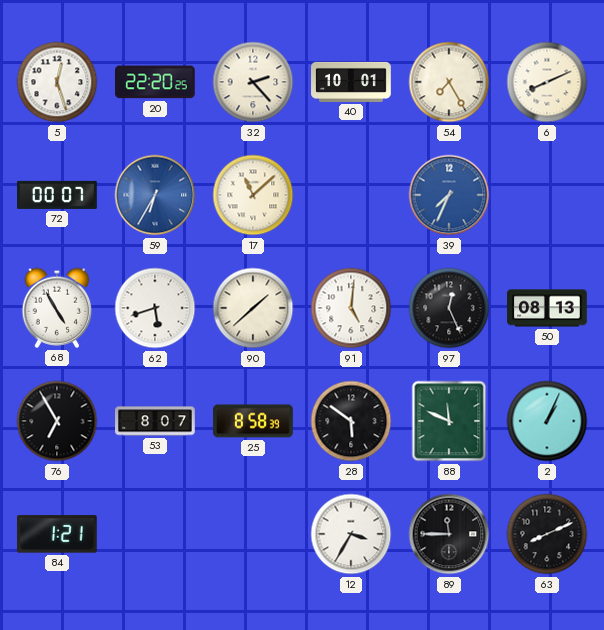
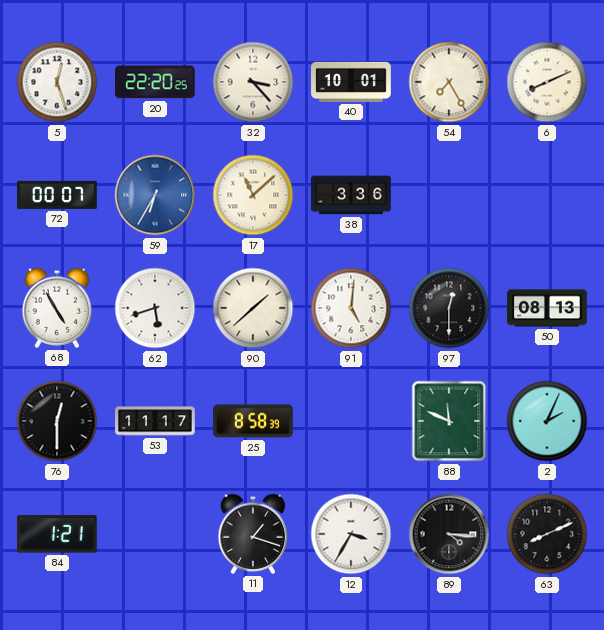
32: 2:23 -> 3:23
38: none -> 3:36
39: 7:34 -> none
97: 12:26 -> 12:30
76: 6:55 -> 12:30
53: 8:07 -> 11:17
28: 5:51 -> none
2: 1:04 -> 2:04
11: none -> 1:18
89: 11:45 -> 4:16
